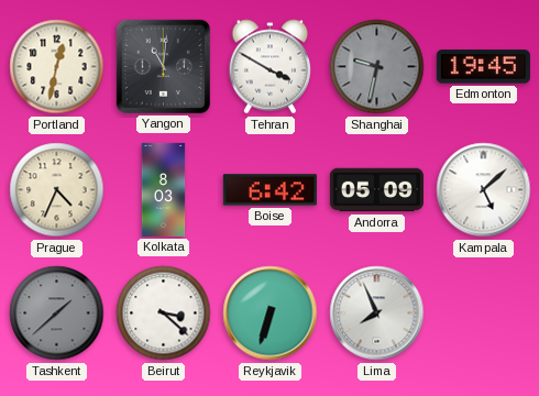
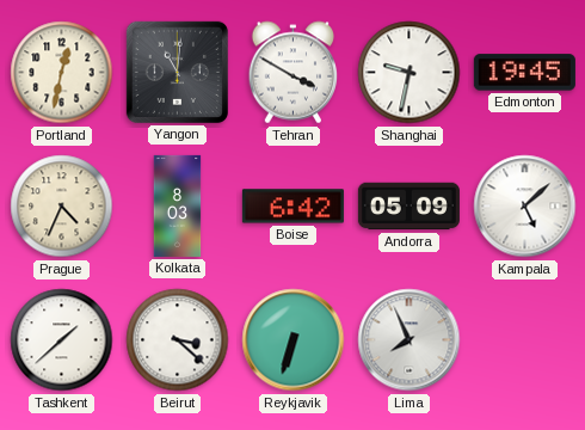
Shanghai dial: grey -> white
Tashkent dial: grey -> white
